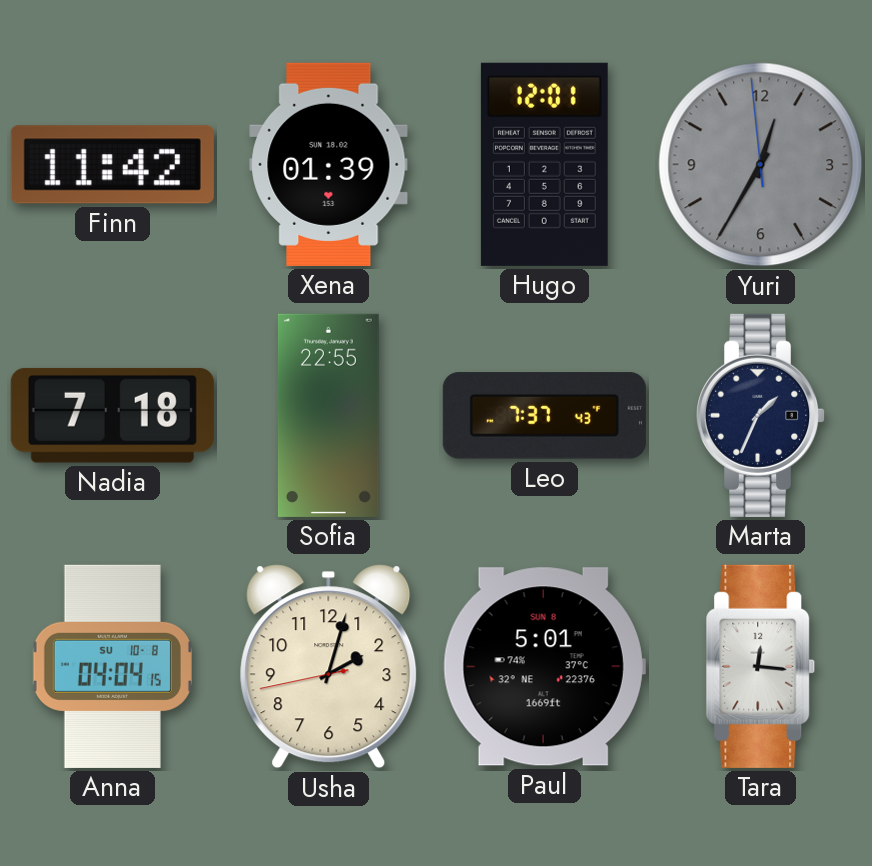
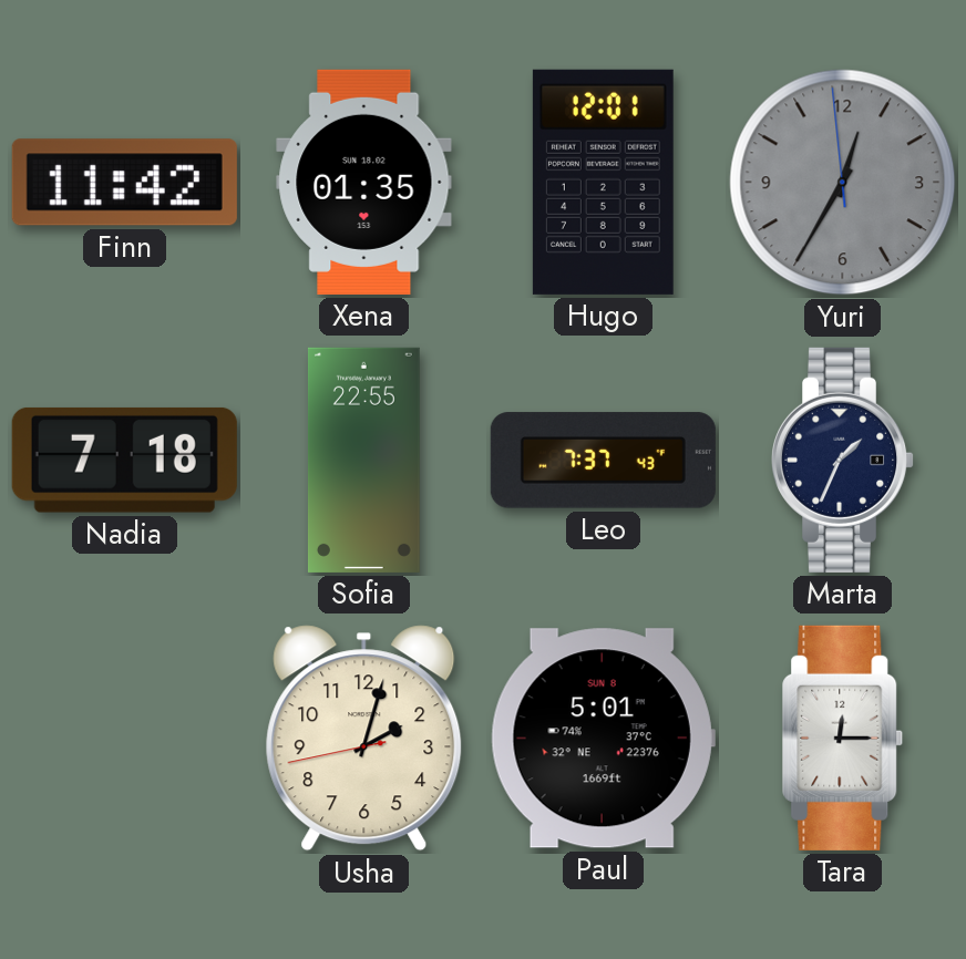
Xena: 01:39 -> 01:35
Anna: 04:04 -> none
Tara: 12:16 -> 12:15
